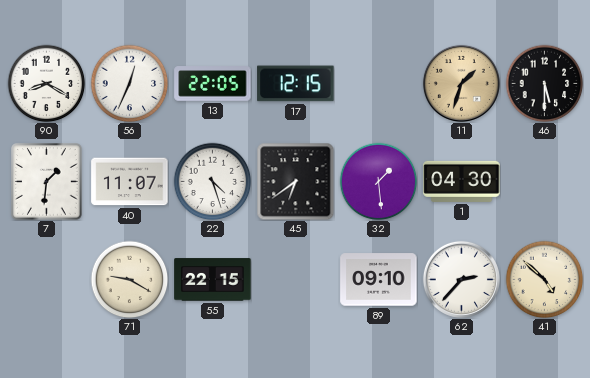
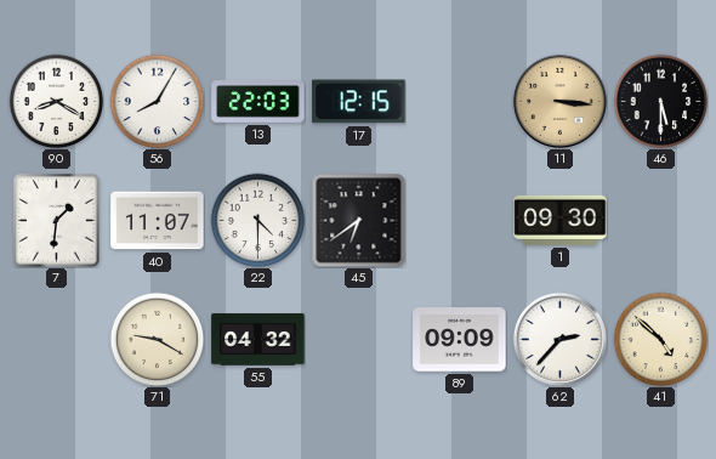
56: 12:34 -> 8:05
13: 22:05 -> 22:03
11: 1:33 -> 3:16
22: 4:27 -> 4:30
32: 1:29 -> none
1: 04:30 -> 09:30
55: 22:15 -> 04:32
89: 09:10 -> 09:09
